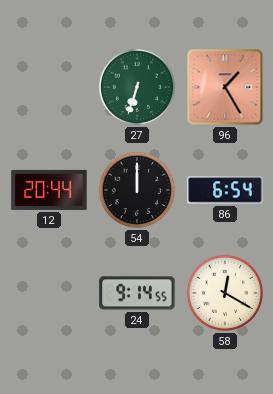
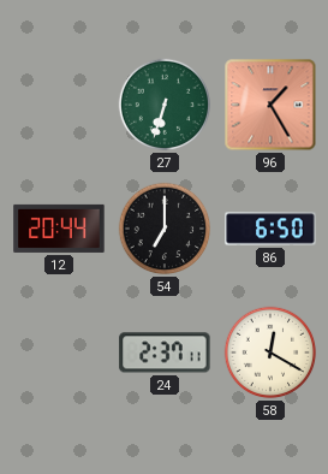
54: 12:00 -> 7:00
86: 6:54 -> 6:50
24: 9:14 -> 2:37
